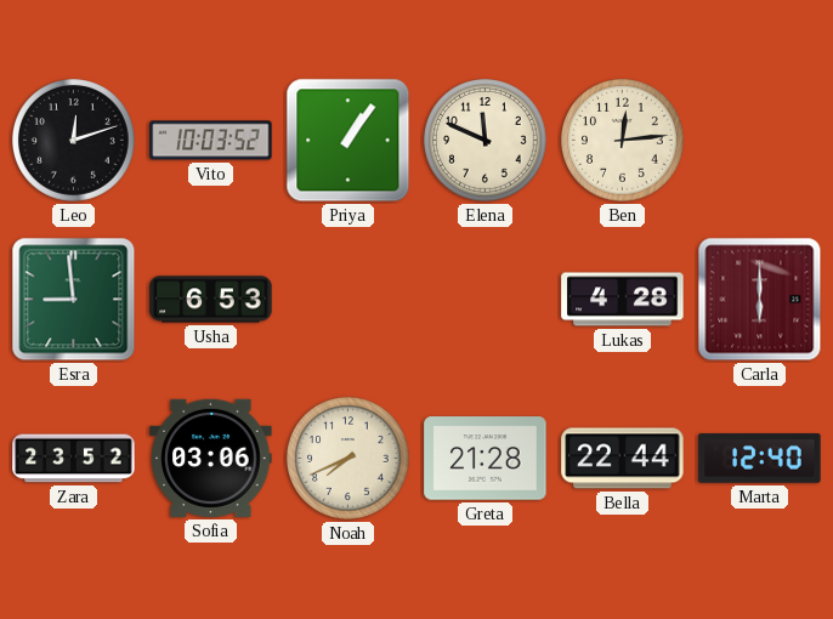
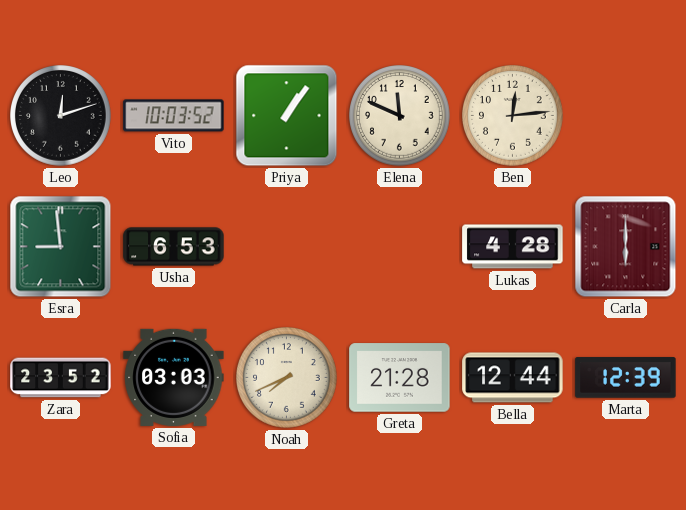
Sofia: 03:06 -> 03:03
Bella: 22:44 -> 12:44
Marta: 12:40 -> 12:39
